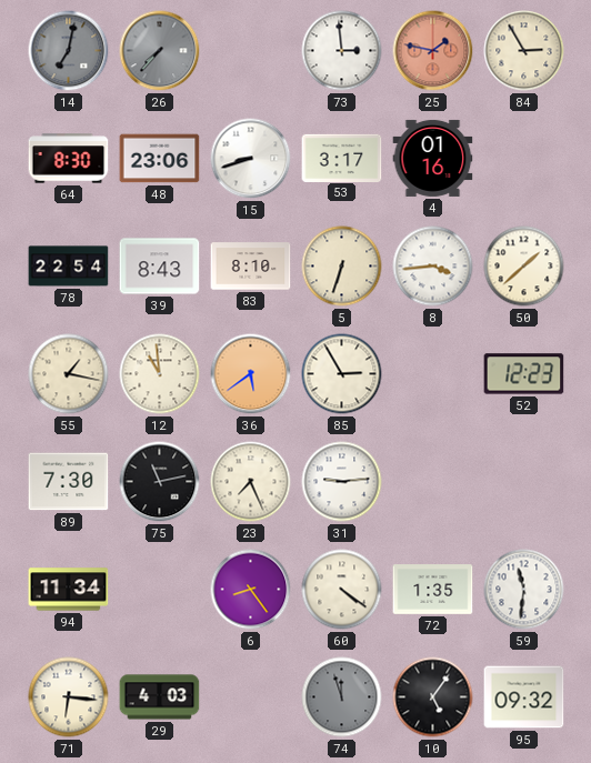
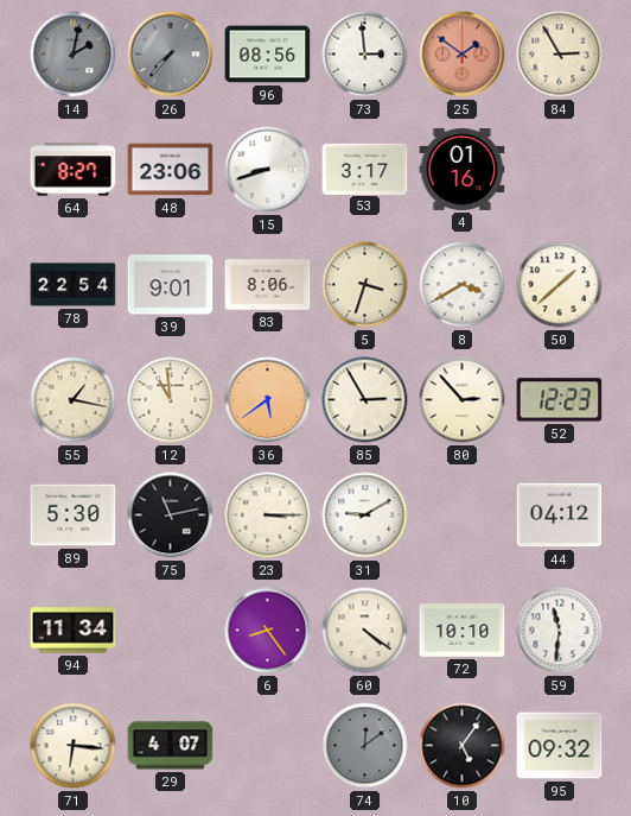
14: 7:02 -> 2:02
96: none -> 08:56
25: 1:47 -> 1:51
64: 8:30 -> 8:27
39: 8:43 -> 9:01
83: 8:10 -> 8:06
5: 6:33 -> 3:33
8: 3:44 -> 3:40
80: none -> 2:53
89: 7:30 -> 5:30
23: 7:26 -> 3:15
31: 9:14 -> 9:10
44: none -> 04:12
72: 1:35 -> 10:10
29: 4:03 -> 4:07
74: 11:57 -> 12:09
